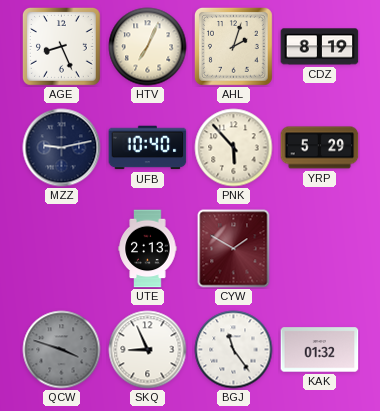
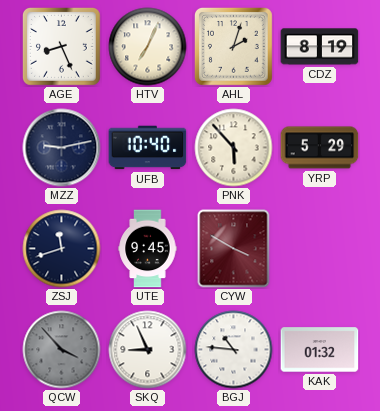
ZSJ: none -> 11:42
UTE: 2:13 -> 9:45
CYW: 1:50 -> 3:50
QCW: 3:48 -> 3:53
BGJ: 11:24 -> 10:46
